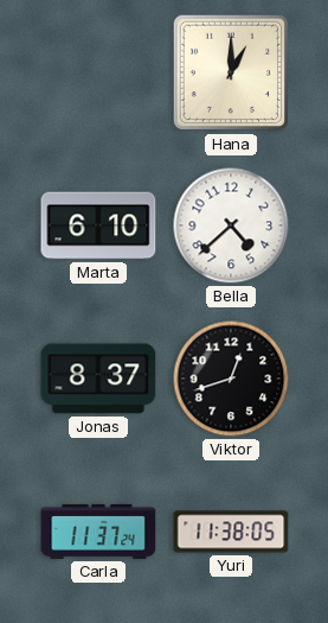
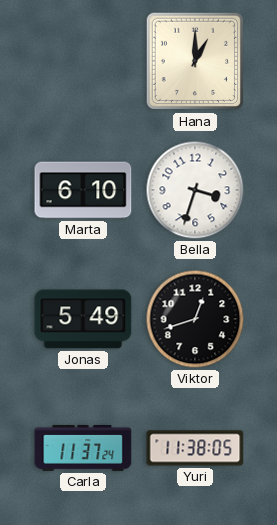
Bella: 4:38 -> 3:33
Jonas: 8:37 -> 5:49
